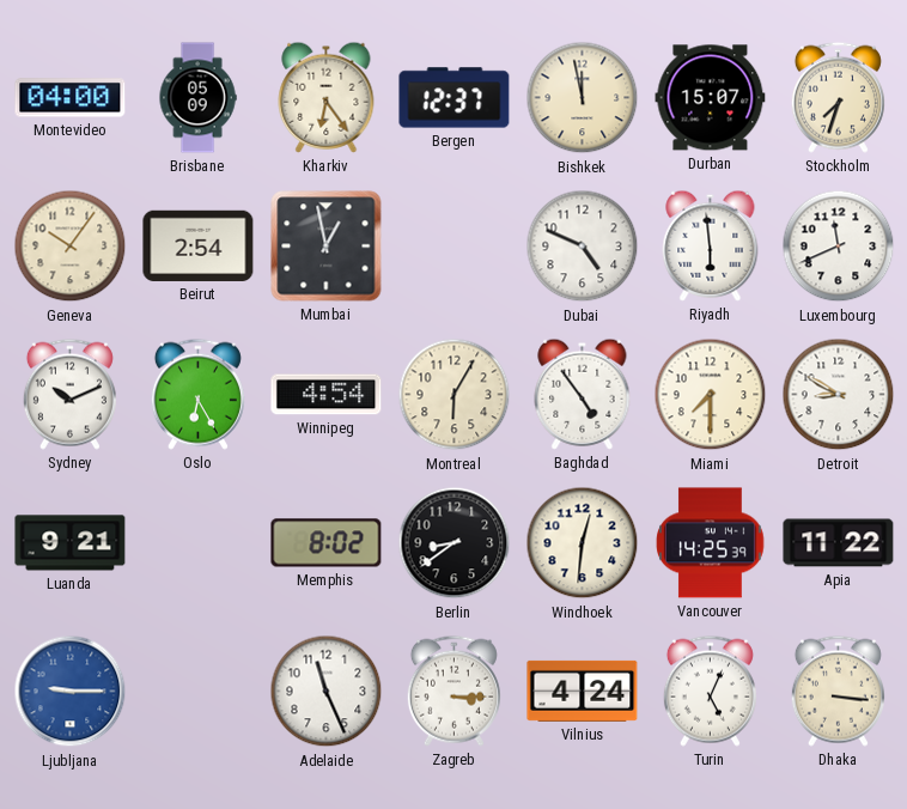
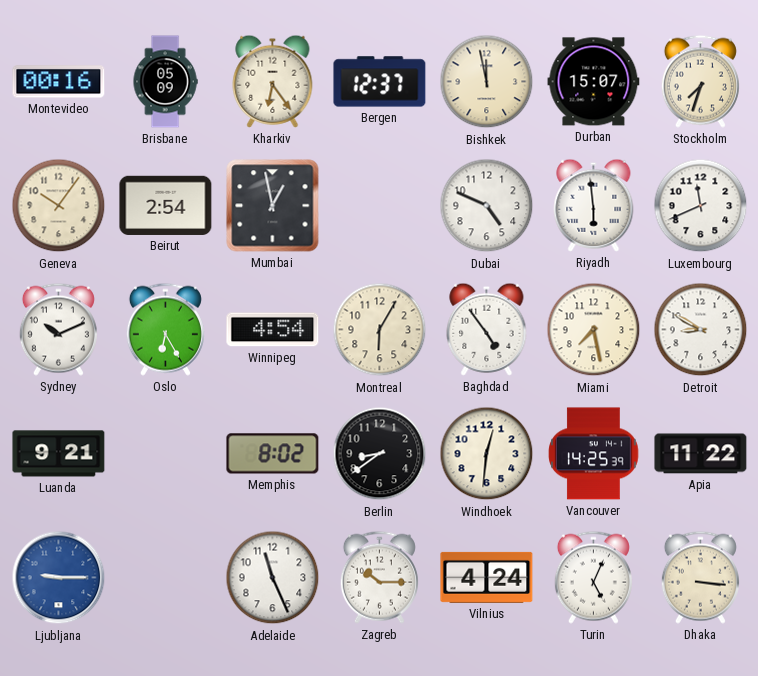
Montevideo: 04:00 -> 00:16
Miami: 7:30 -> 7:28
Zagreb: 3:15 -> 10:15
